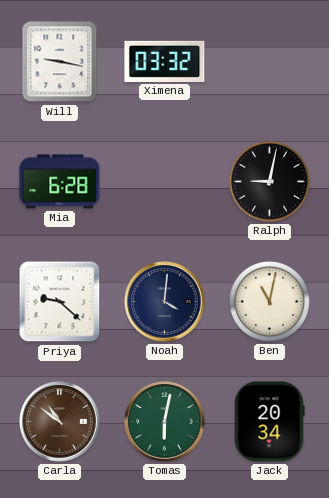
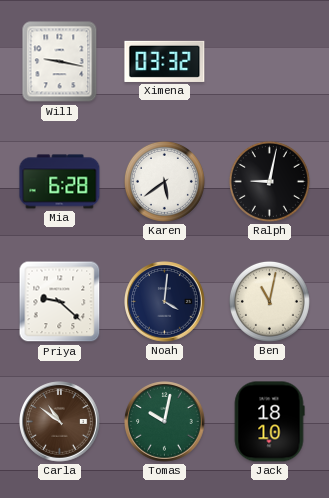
Karen: none -> 5:39
Tomas: 6:02 -> 10:02
Jack: 20:34 -> 18:10
